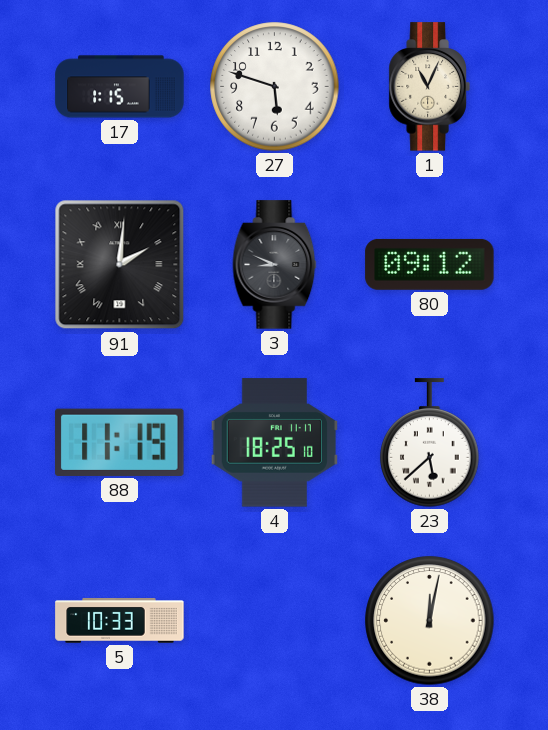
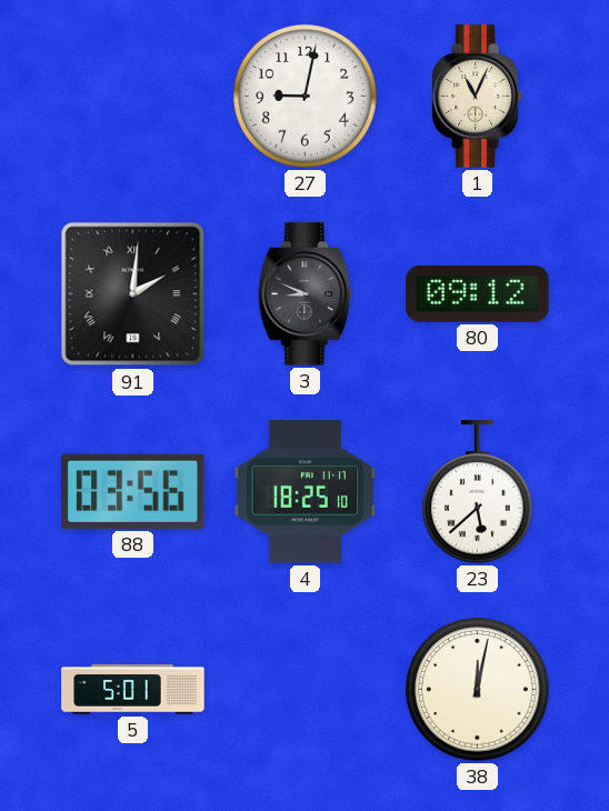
17: 1:15 -> none
27: 5:48 -> 9:02
88: 11:19 -> 03:56
5: 10:33 -> 5:01
